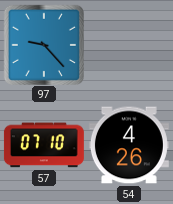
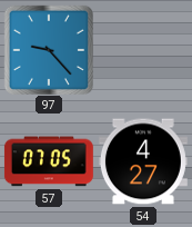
57: 07:10 -> 07:05
54: 4:26 -> 4:27
